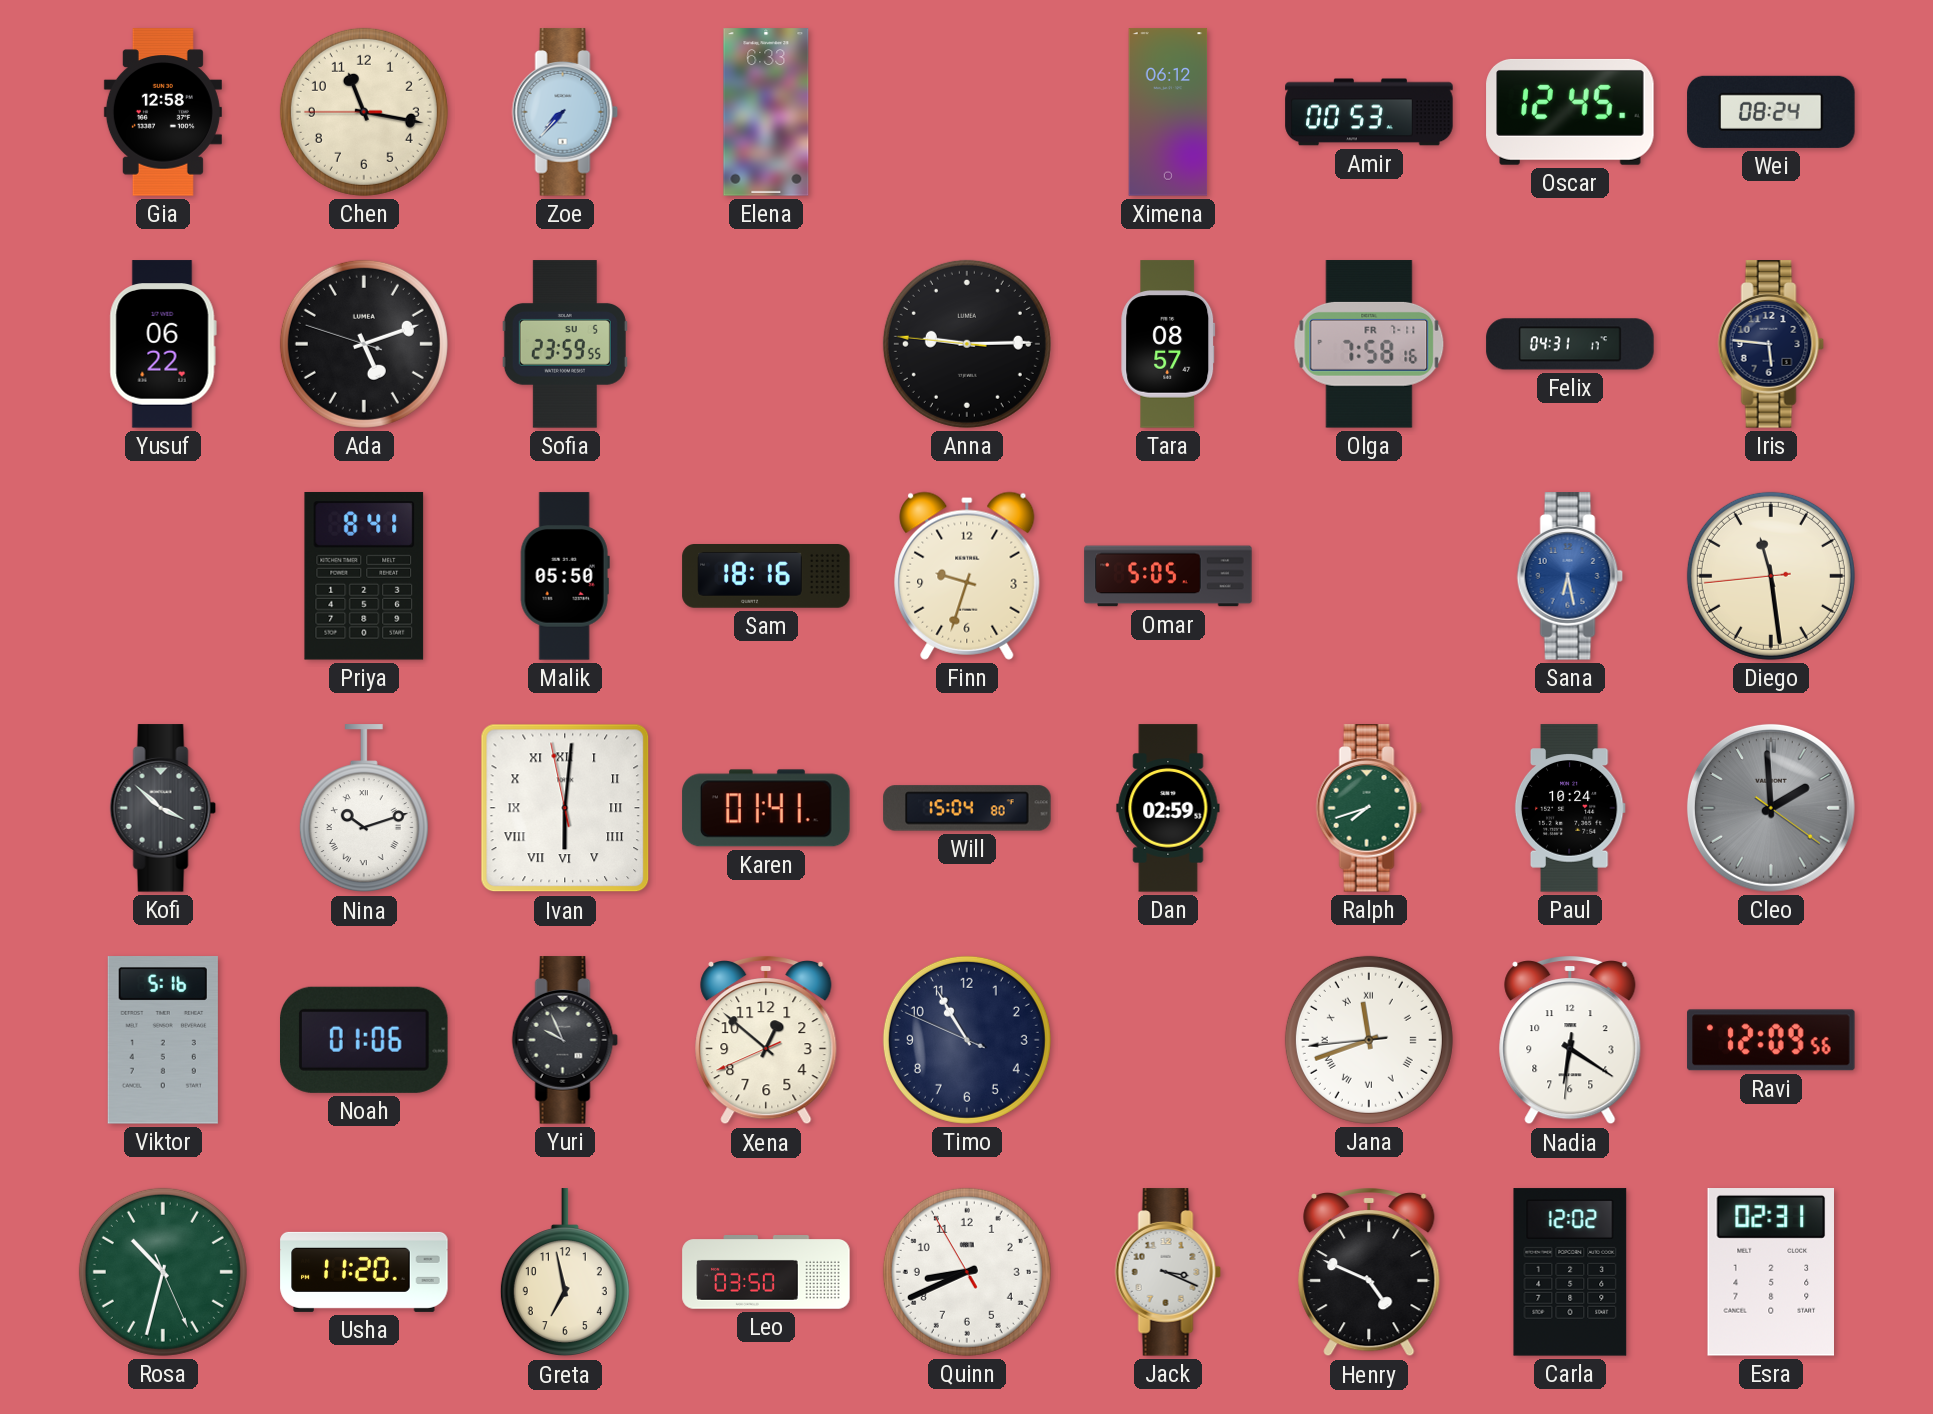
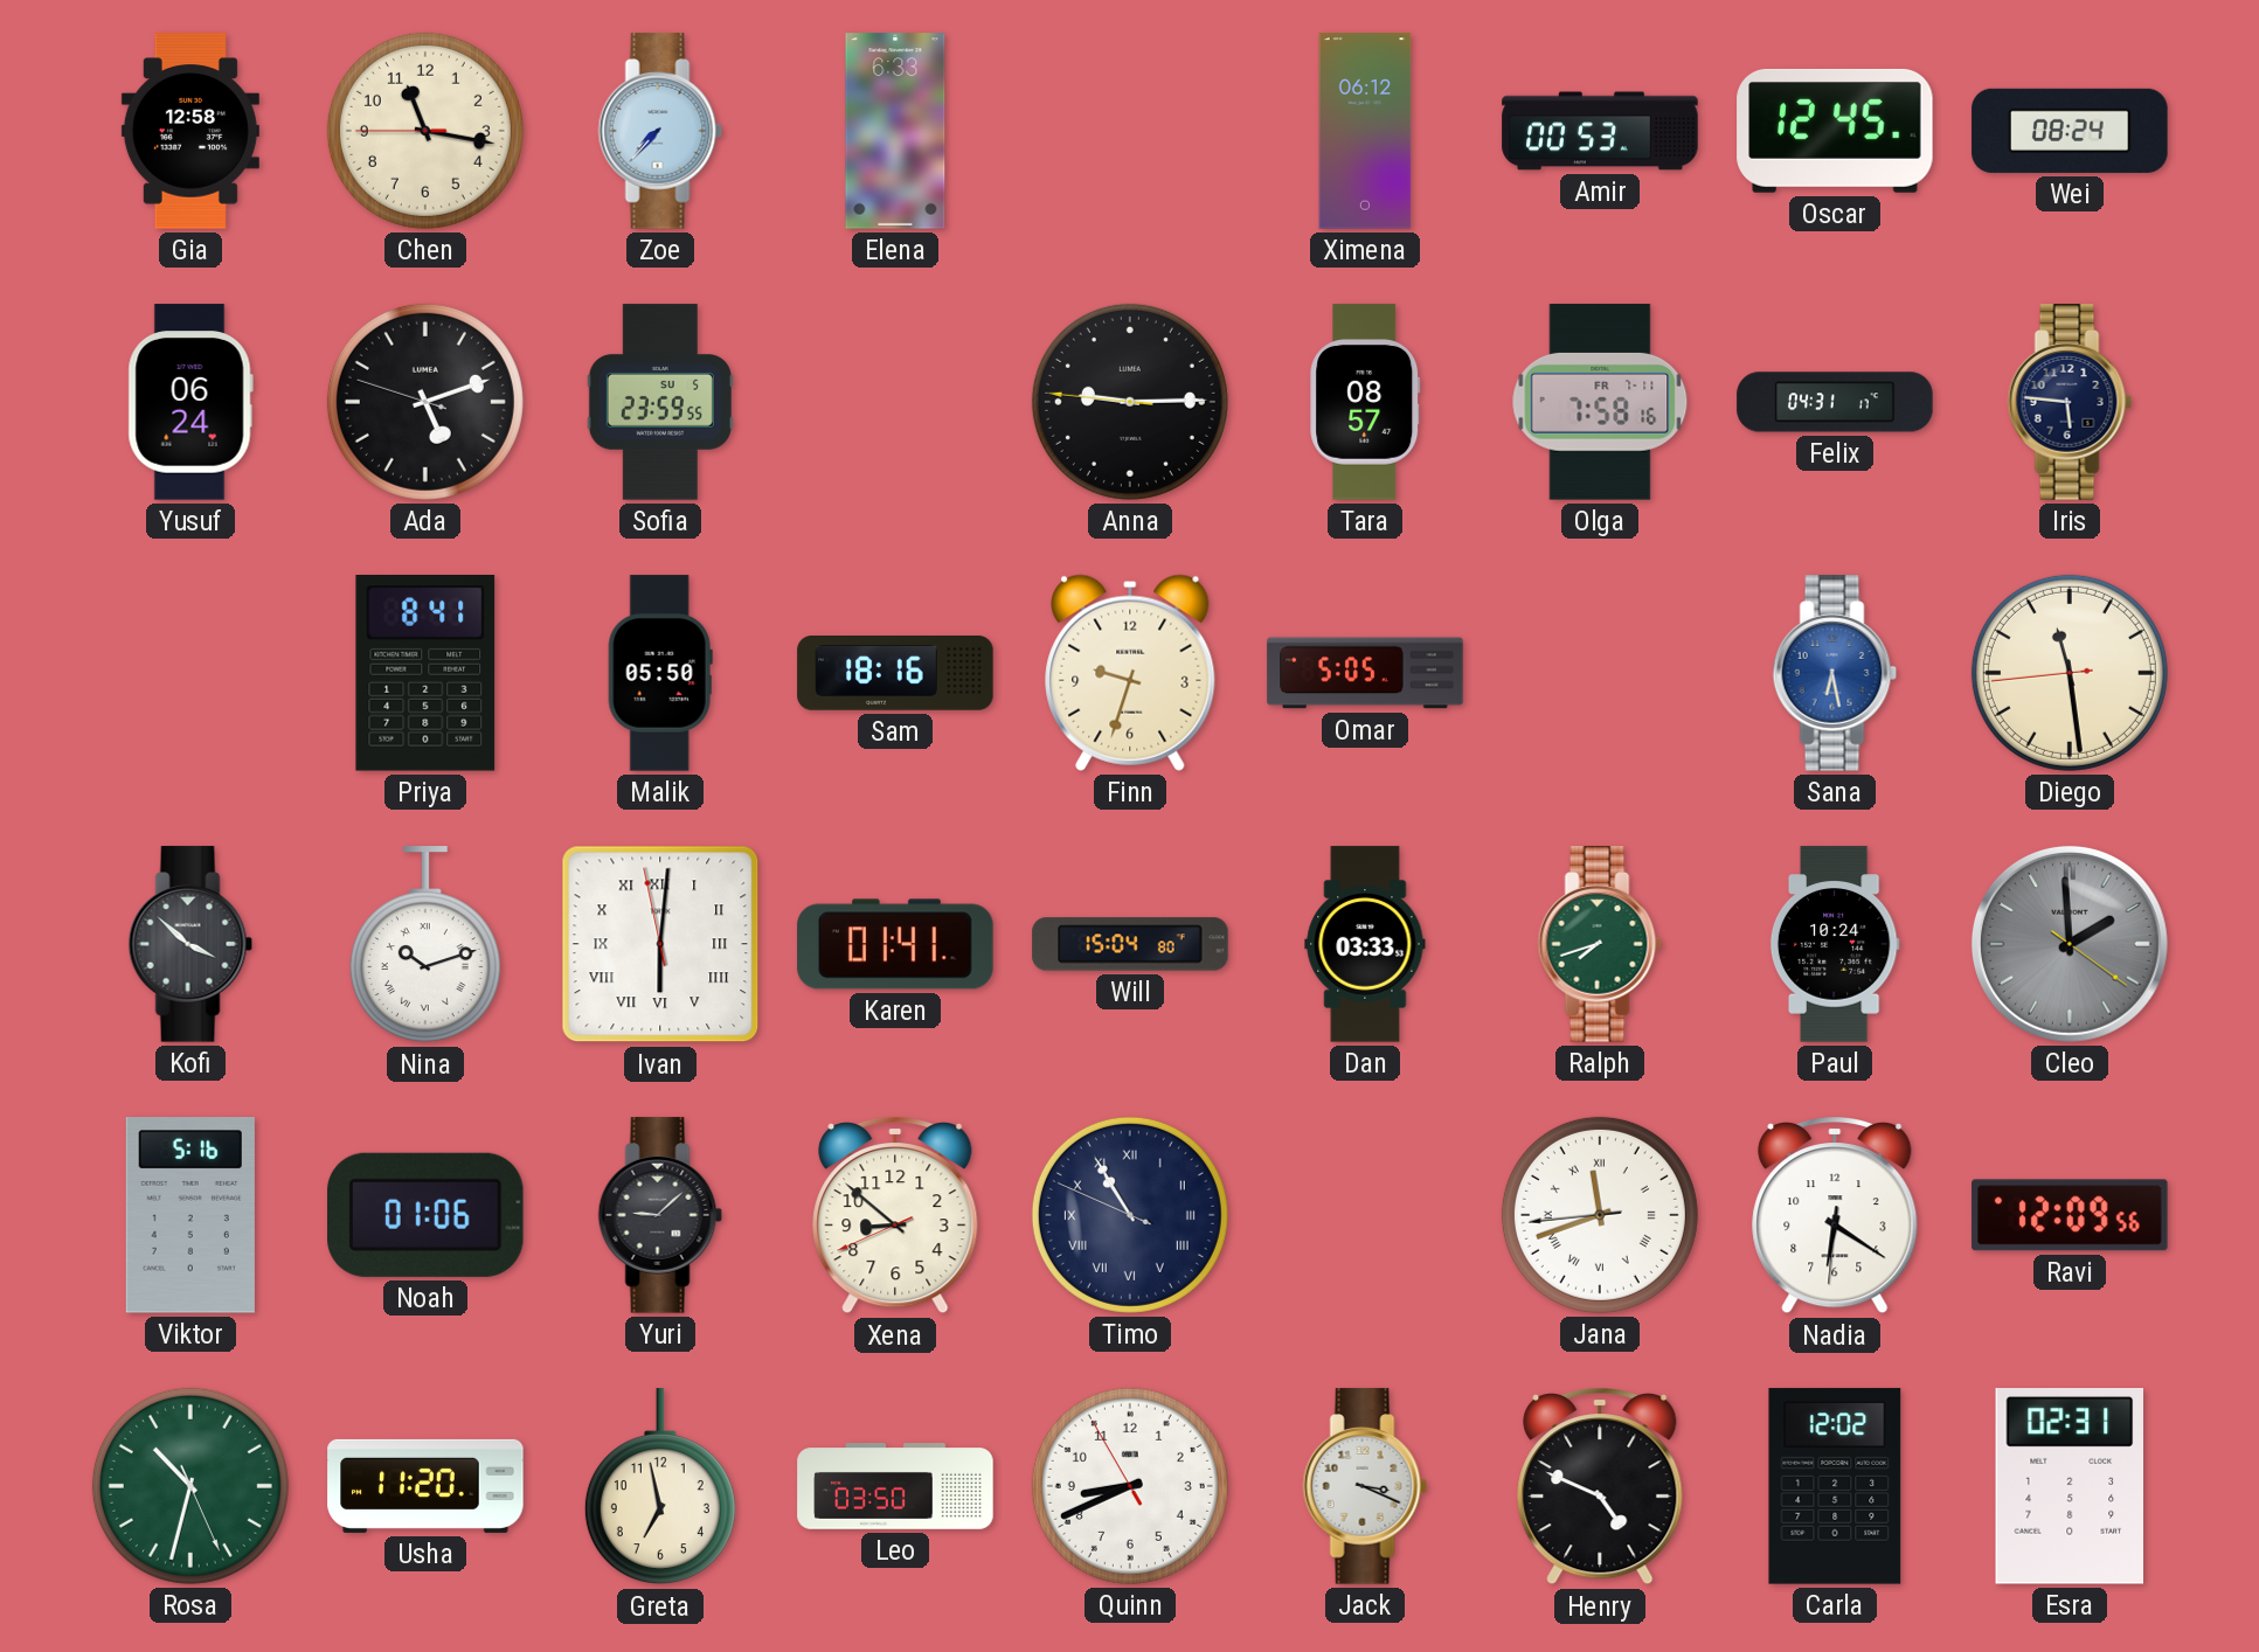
Yusuf: 06:22 -> 06:24
Dan: 02:59 -> 03:33
Yuri: 9:56 -> 9:08
Xena: 12:51 -> 8:51
Timo numerals: Arabic -> Roman
